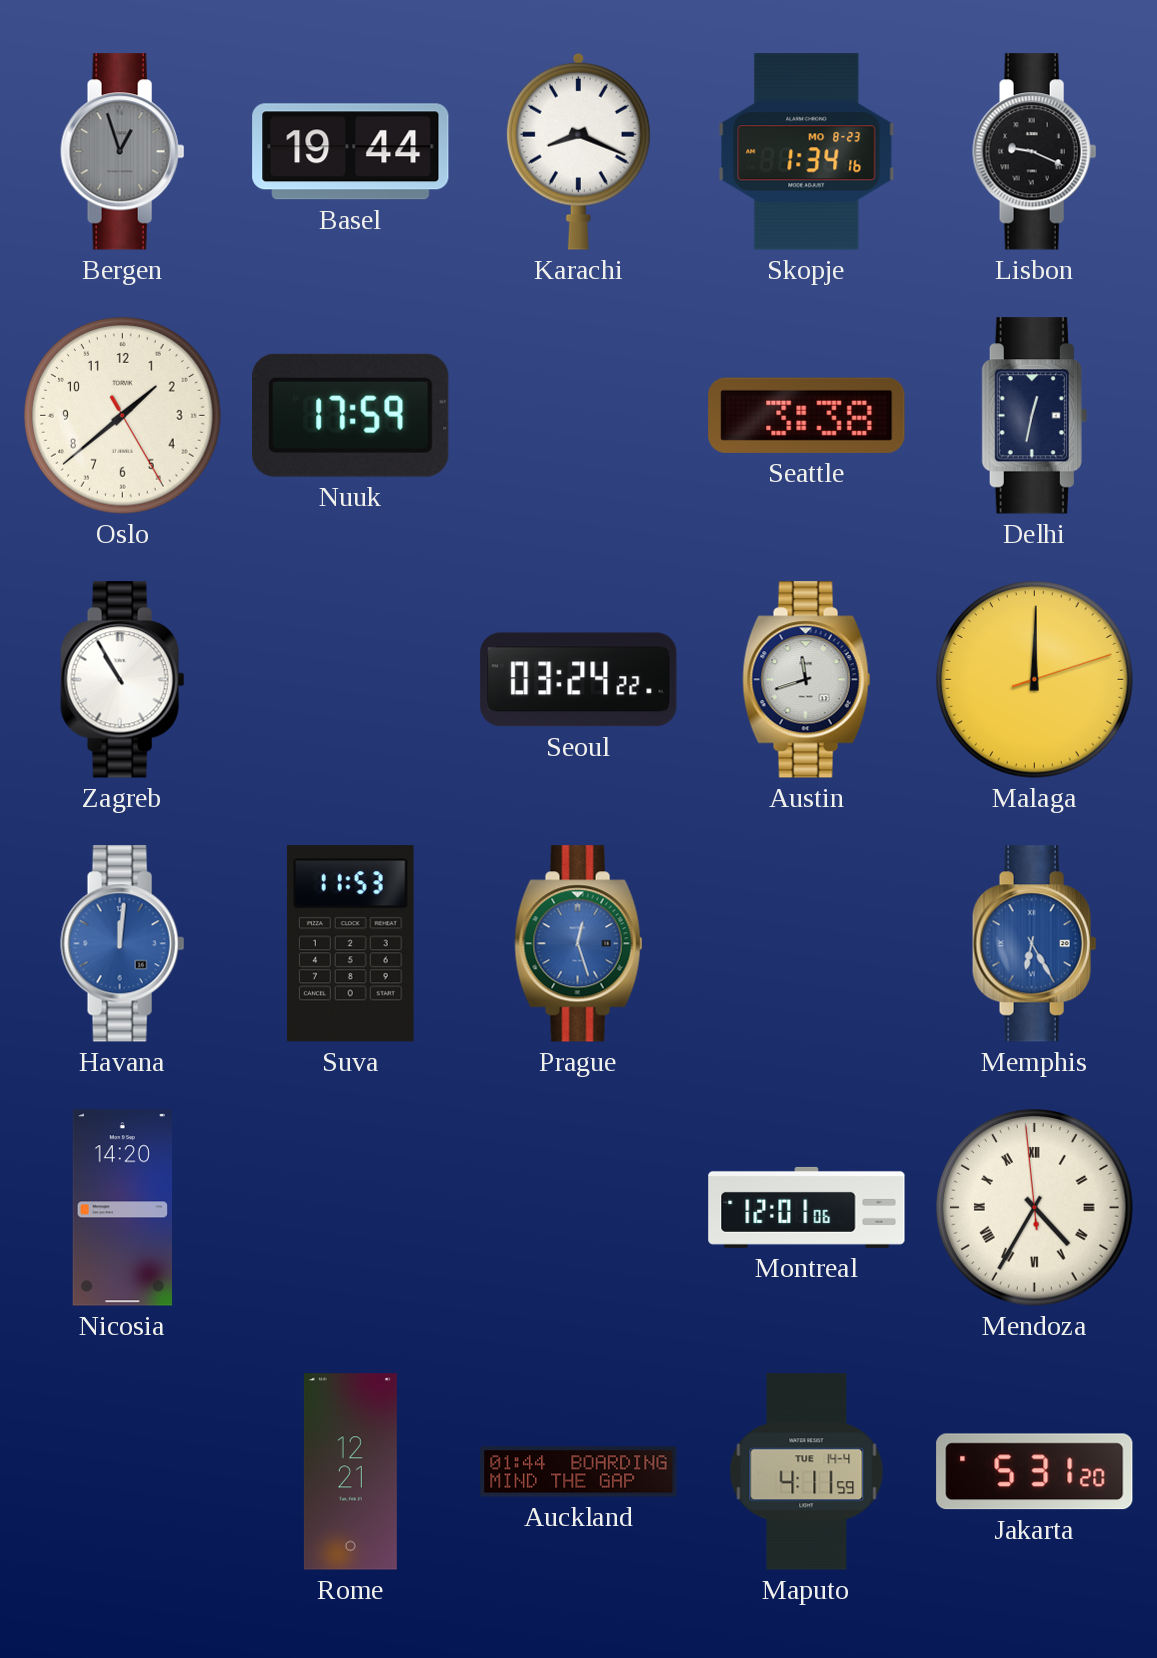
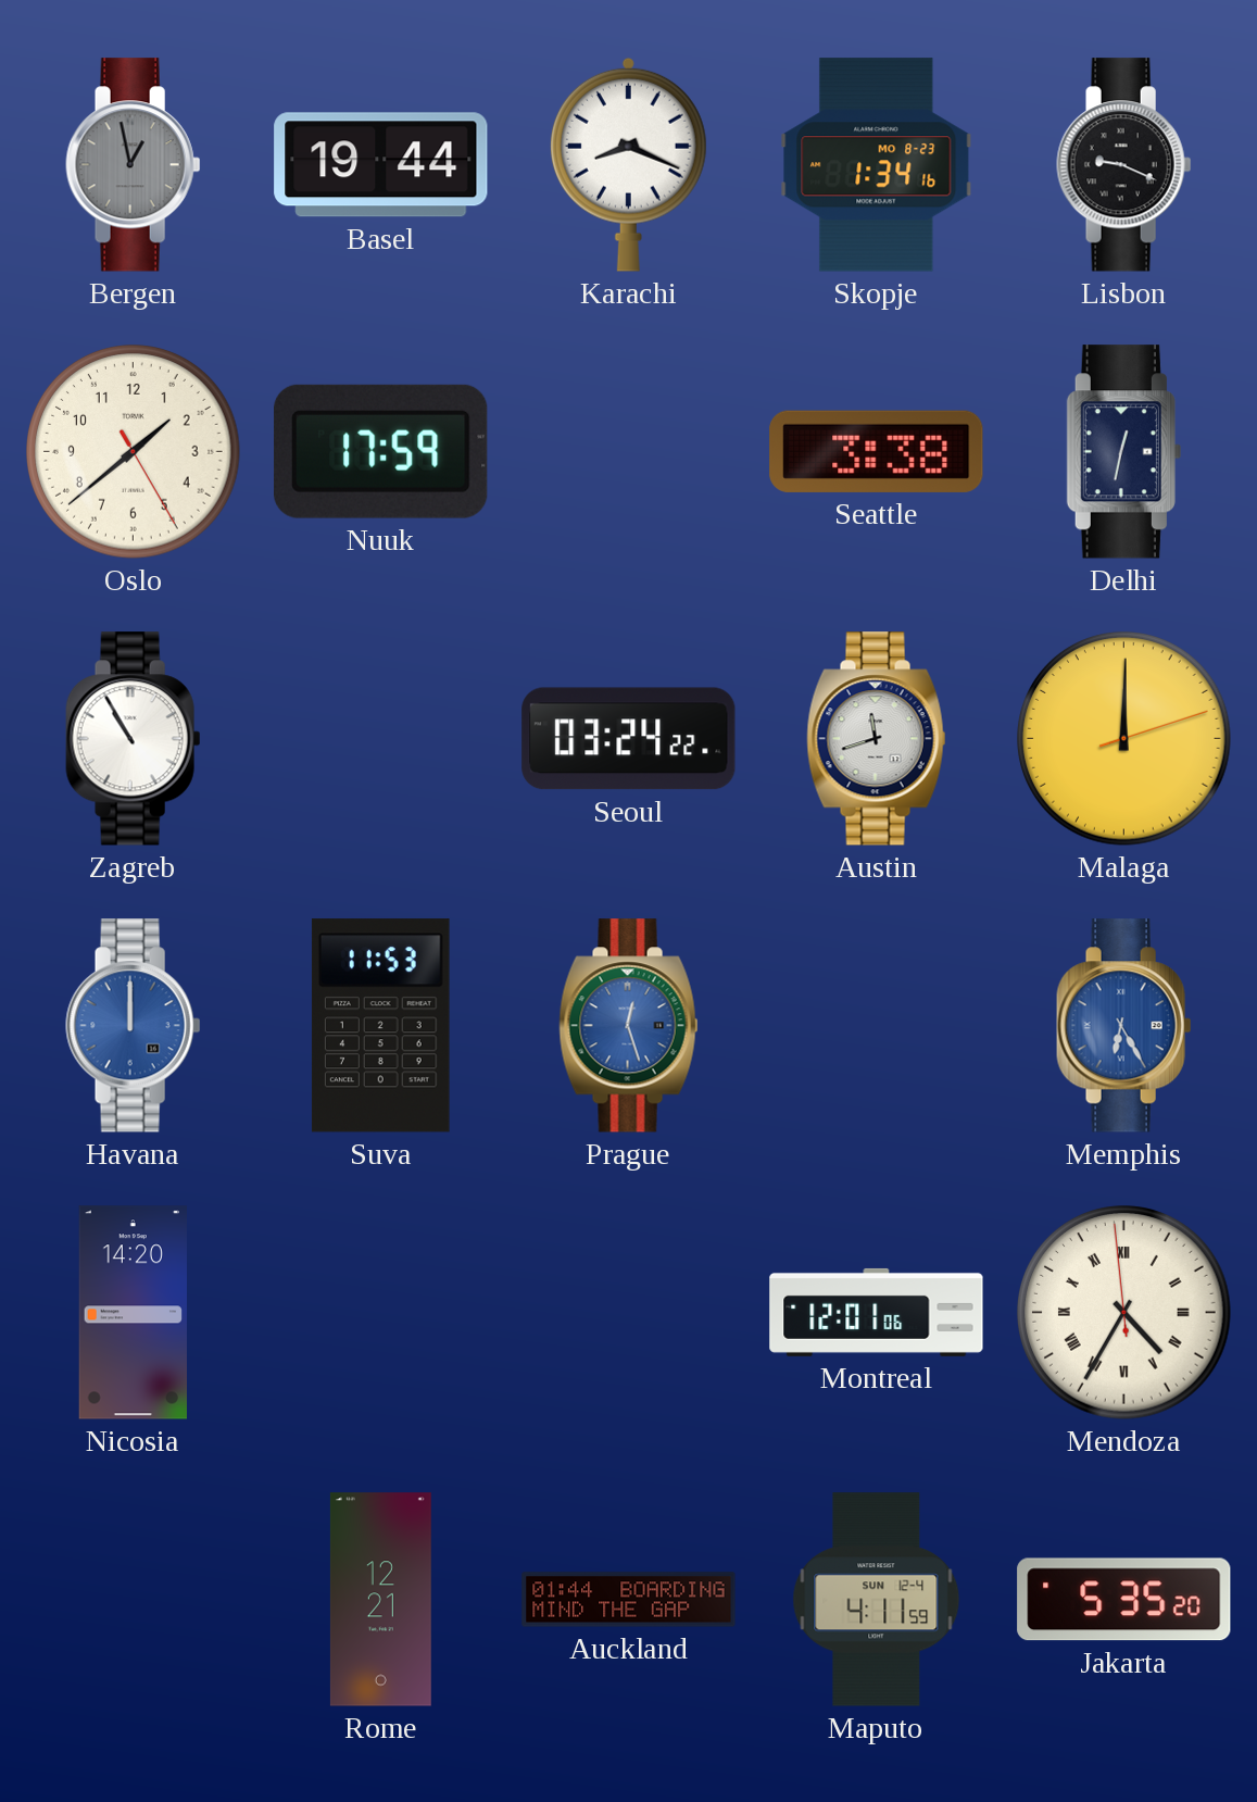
Bergen: 12:57 -> 12:58
Havana: 12:01 -> 12:00
Maputo date: TUE 14-4 -> SUN 12-4
Jakarta: 5:31 -> 5:35
